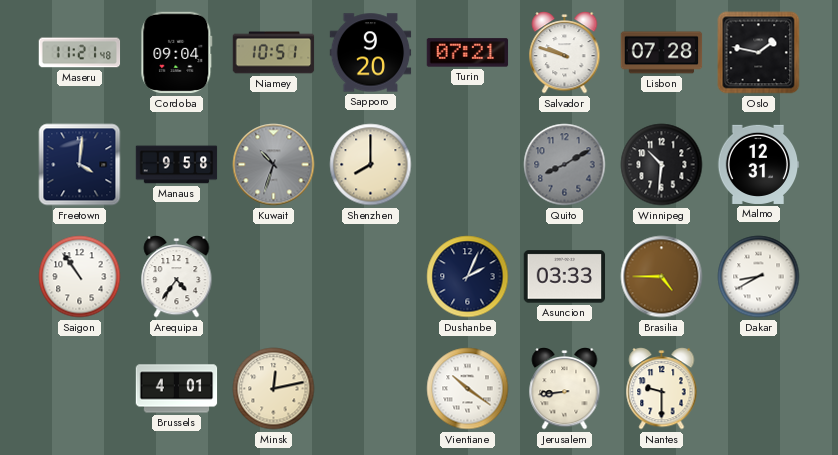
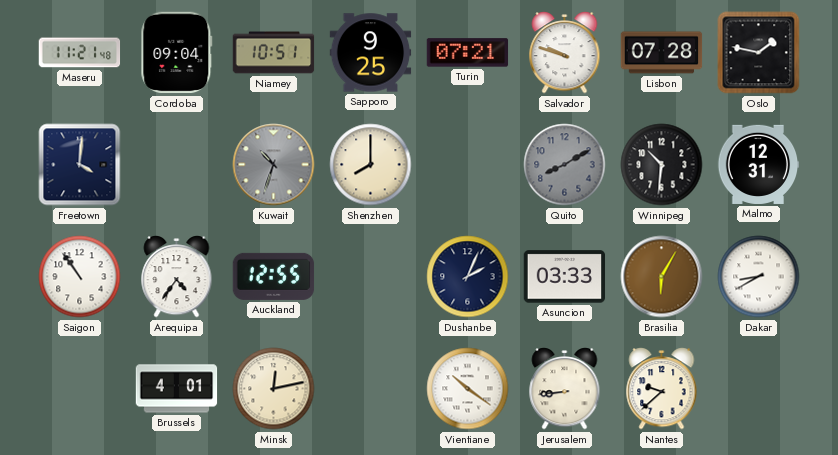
Sapporo: 9:20 -> 9:25
Manaus: 9:58 -> none
Auckland: none -> 12:55
Brasilia: 4:45 -> 6:05
Nantes: 9:30 -> 9:38
